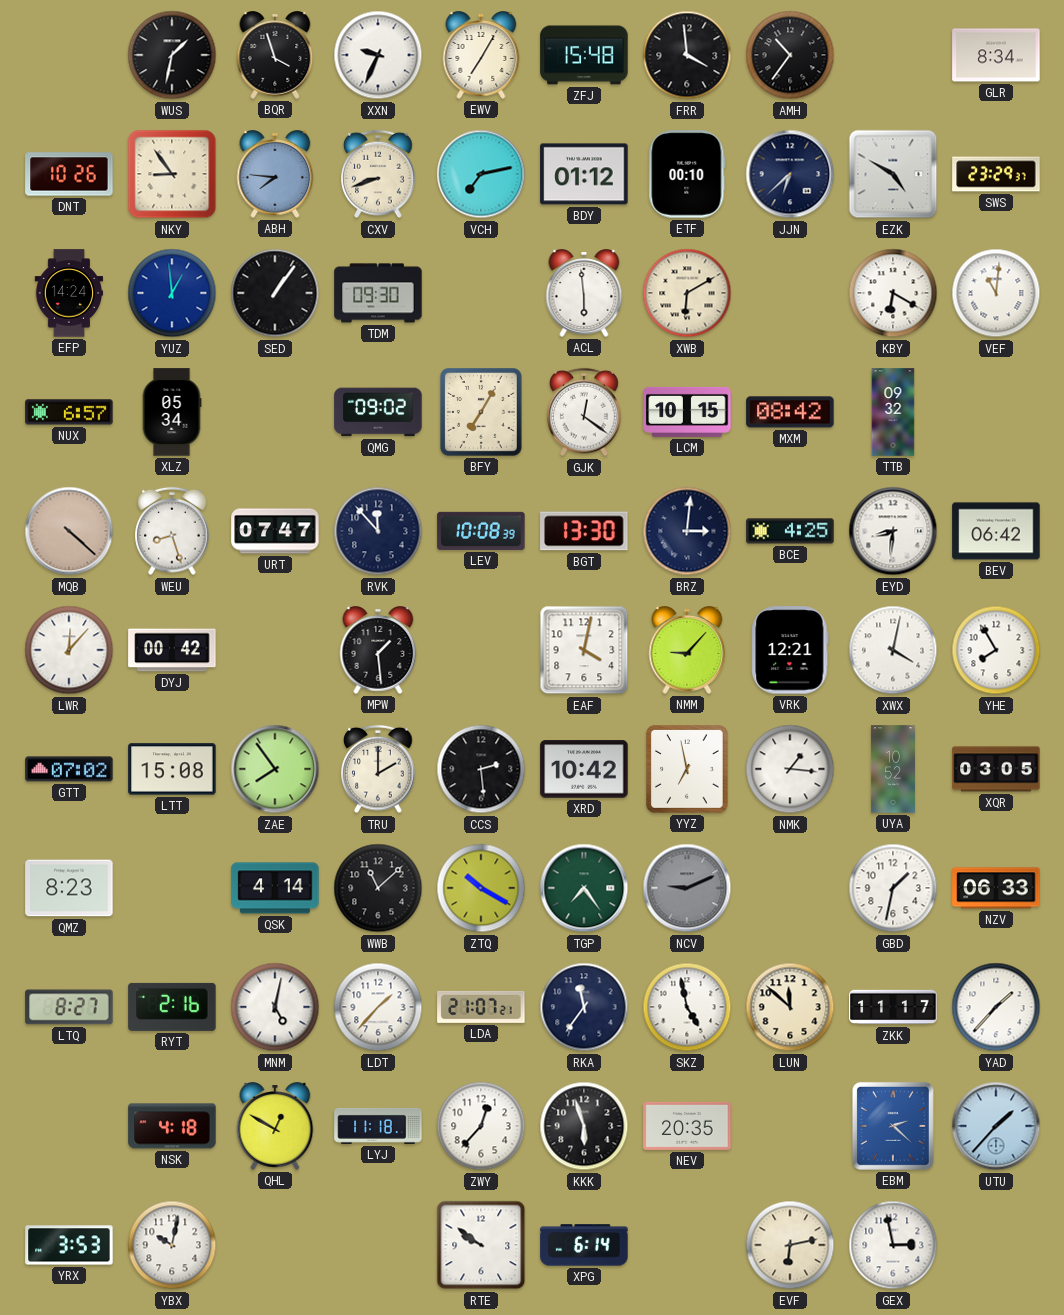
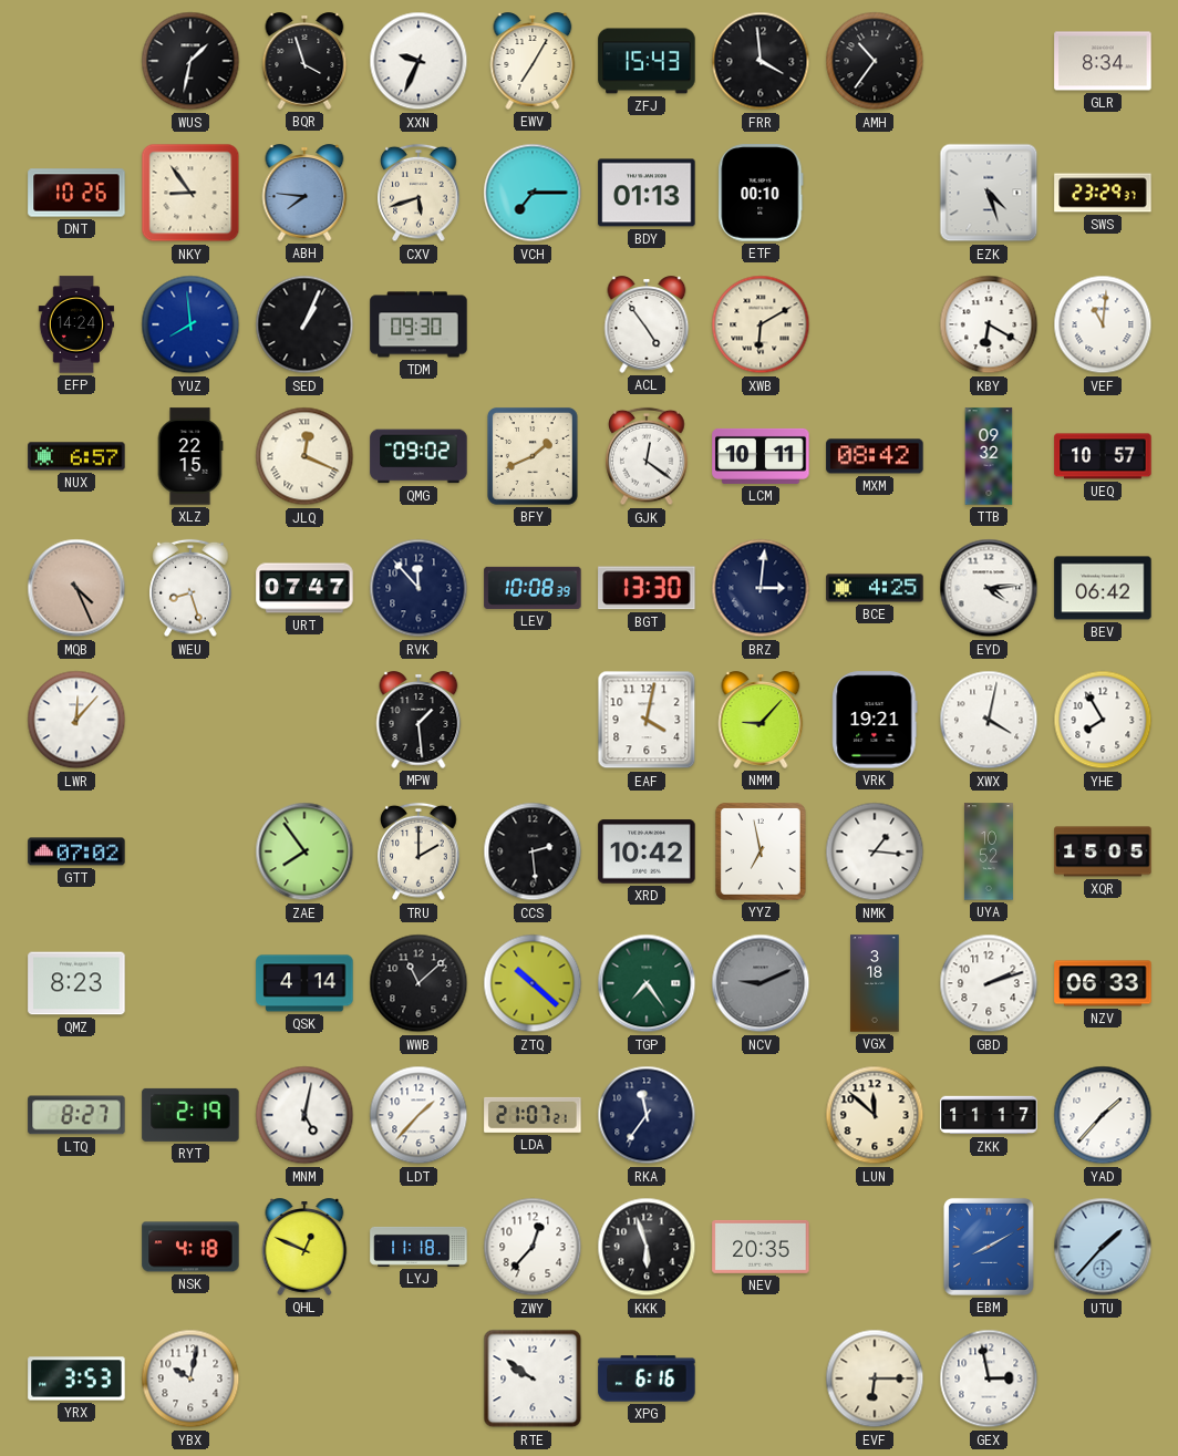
ZFJ: 15:48 -> 15:43
CXV: 8:42 -> 5:42
VCH: 7:13 -> 7:15
BDY: 01:12 -> 01:13
JJN: 6:38 -> none
EZK: 4:50 -> 4:27
YUZ: 12:59 -> 7:59
SED: 1:06 -> 1:04
ACL: 5:59 -> 4:54
XLZ: 05:34 -> 22:15
JLQ: none -> 12:19
BFY: 7:05 -> 1:41
LCM: 10:15 -> 10:11
UEQ: none -> 10:57
MQB: 4:22 -> 4:26
EYD: 8:31 -> 4:14
DYJ: 00:42 -> none
VRK: 12:21 -> 19:21
LTT: 15:08 -> none
XQR: 03:05 -> 15:05
ZTQ: 10:20 -> 10:22
VGX: none -> 3:18
GBD: 1:32 -> 2:12
RYT: 2:16 -> 2:19
SKZ: 4:58 -> none
QHL: 12:50 -> 12:49
EBM: 2:22 -> 8:10
XPG: 6:14 -> 6:16
EVF: 6:13 -> 6:15
